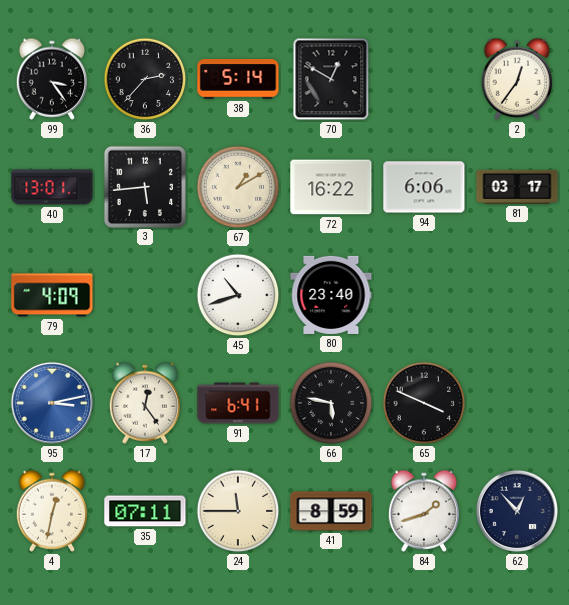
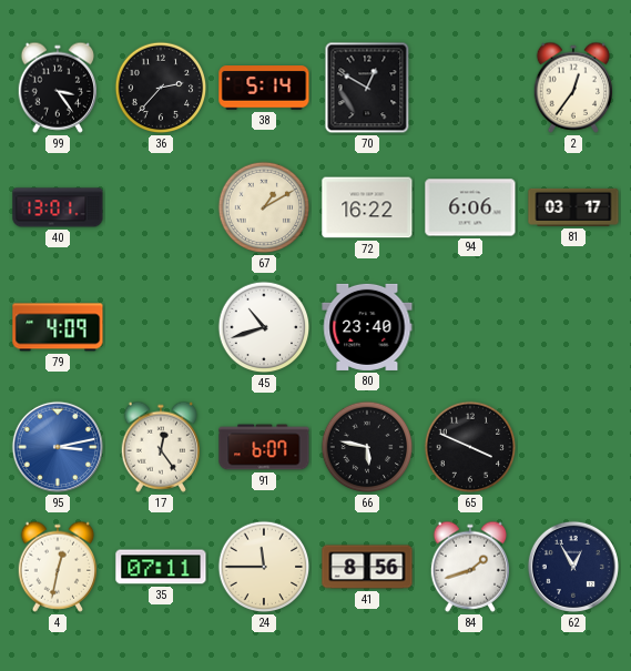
3: 5:44 -> none
91: 6:41 -> 6:07
41: 8:59 -> 8:56
62: 12:53 -> 12:55
